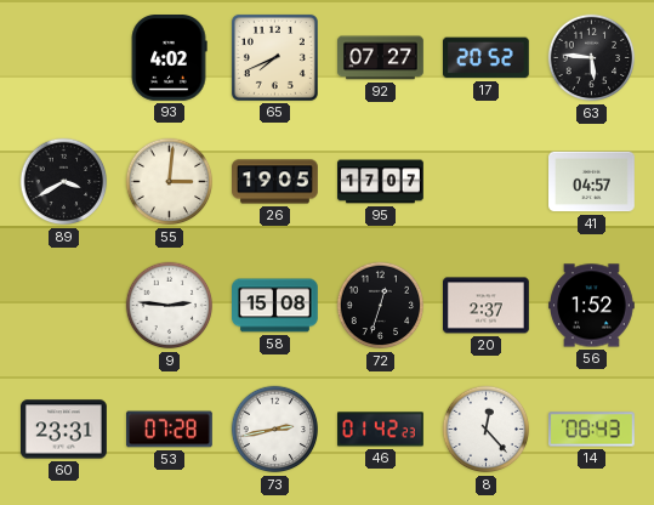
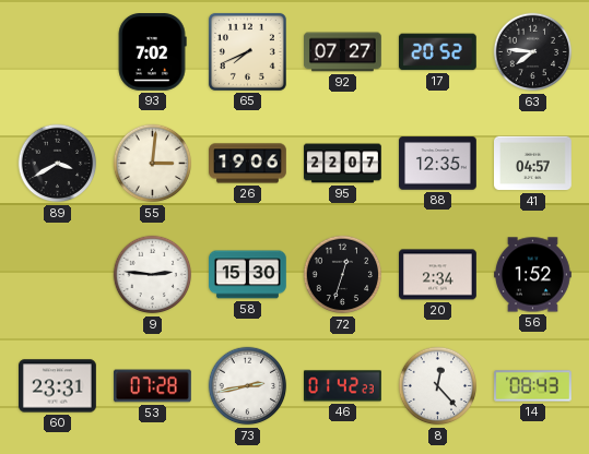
93: 4:02 -> 7:02
63: 5:46 -> 7:46
26: 19:05 -> 19:06
95: 17:07 -> 22:07
88: none -> 12:35
58: 15:08 -> 15:30
20: 2:37 -> 2:34
